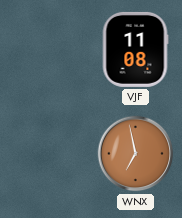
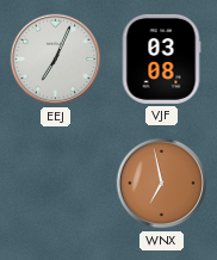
EEJ: none -> 7:04
VJF: 11:08 -> 03:08
